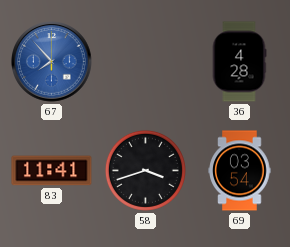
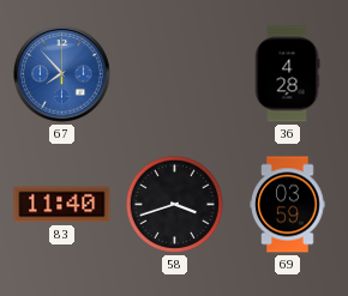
83: 11:41 -> 11:40
69: 03:54 -> 03:59
